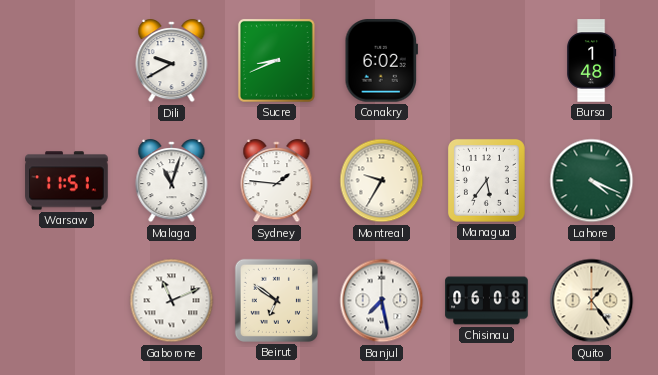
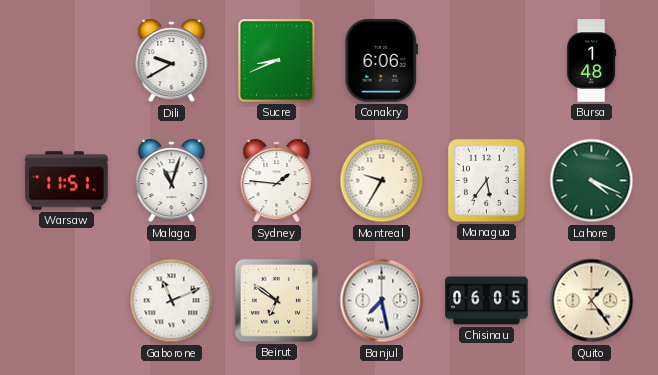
Conakry: 6:02 -> 6:06
Chisinau: 06:08 -> 06:05
